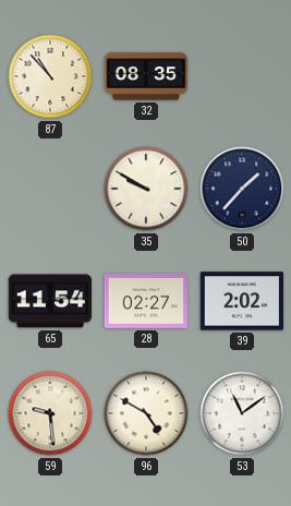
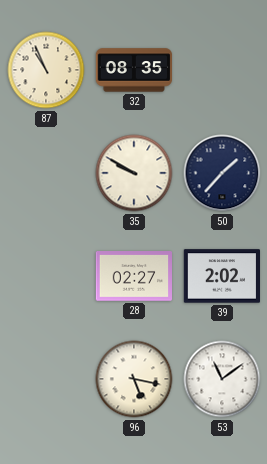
87: 10:53 -> 10:56
65: 11:54 -> none
59: 9:29 -> none
96: 4:50 -> 5:17
